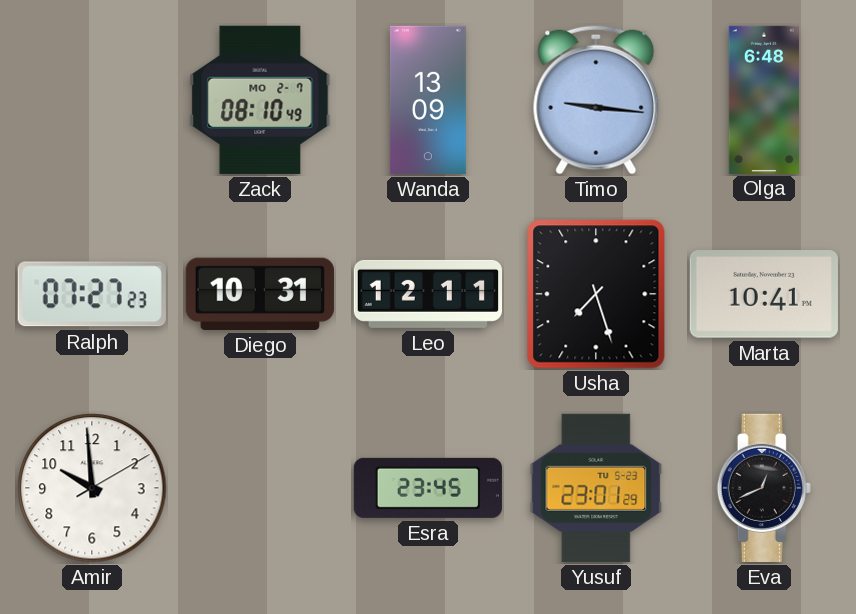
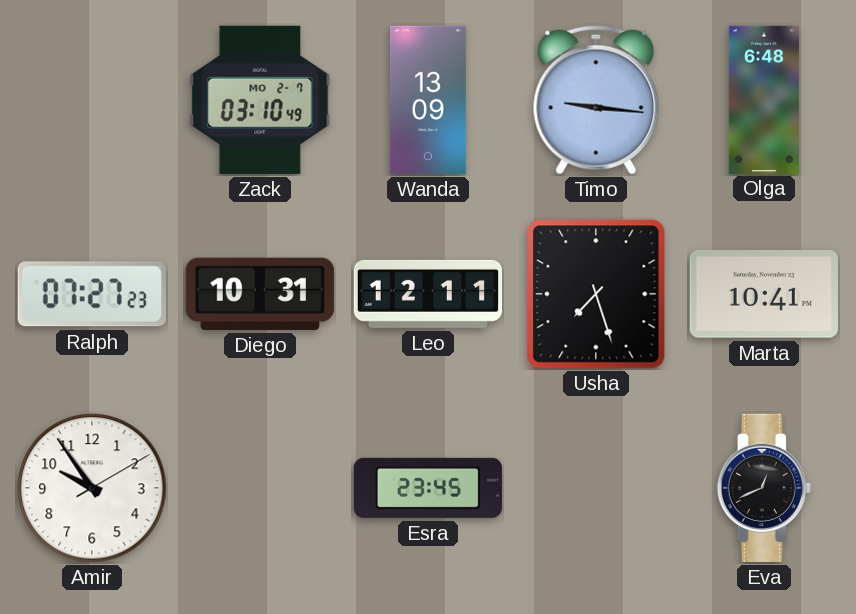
Zack: 08:10 -> 03:10
Amir: 9:59 -> 9:54
Yusuf: 23:01 -> none
